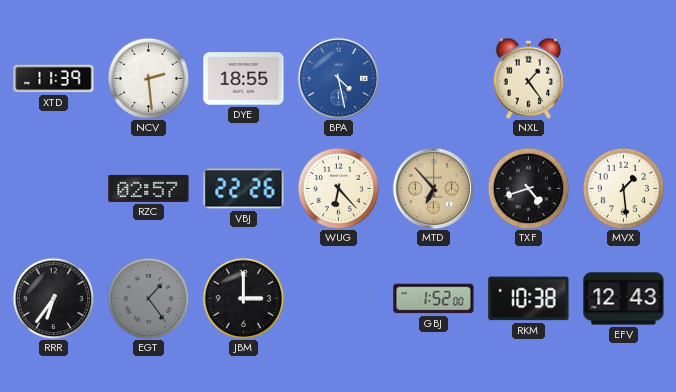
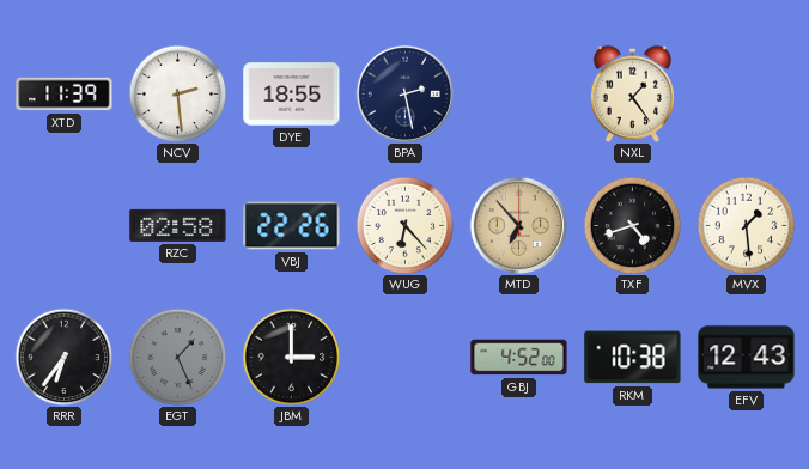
BPA: 4:28 -> 2:28
BPA dial: blue -> navy
RZC: 02:57 -> 02:58
EGT: 1:24 -> 1:26
GBJ: 1:52 -> 4:52
